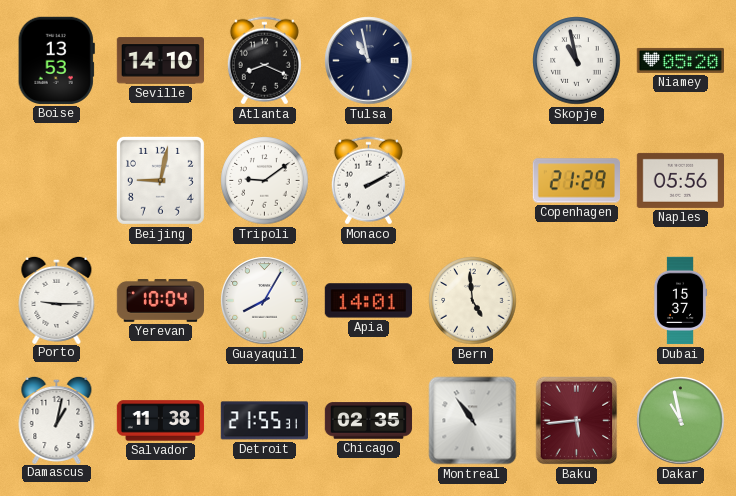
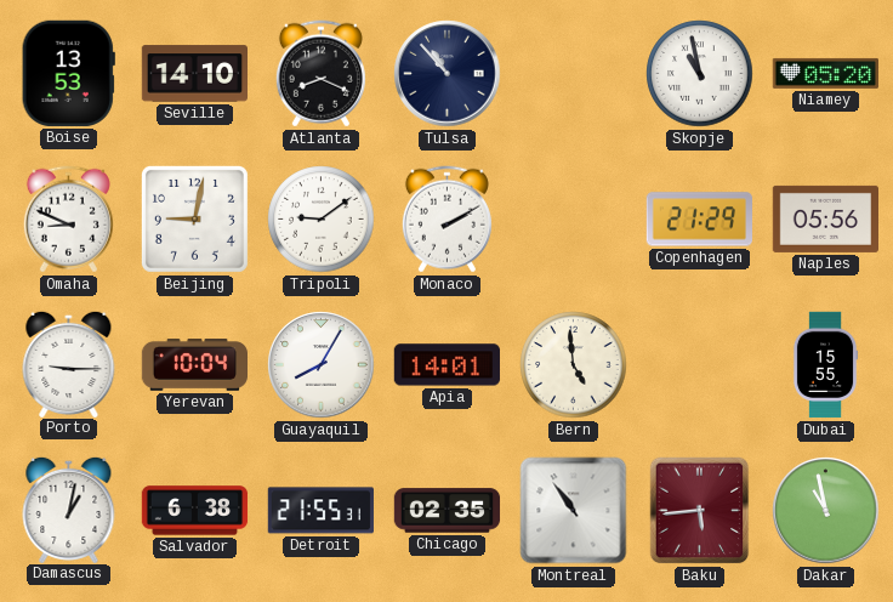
Tulsa: 10:58 -> 10:53
Omaha: none -> 8:49
Dubai: 15:37 -> 15:55
Salvador: 11:38 -> 6:38
